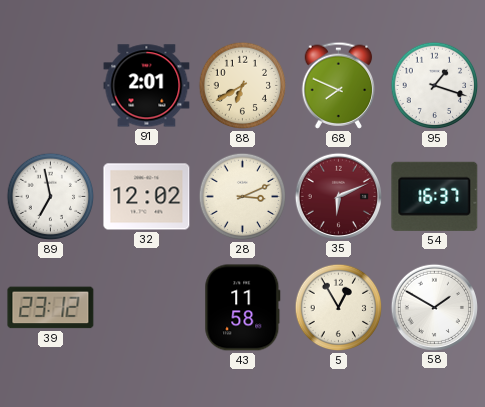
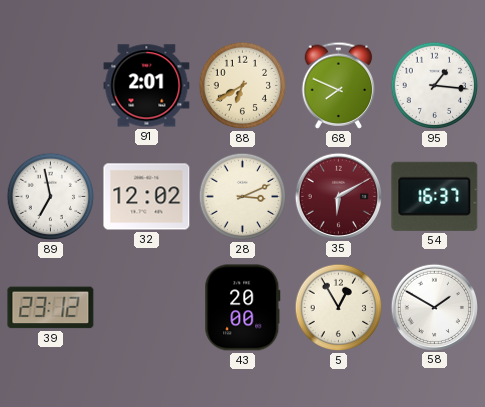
95: 1:18 -> 1:16
35: 6:11 -> 6:10
43: 11:58 -> 20:00
